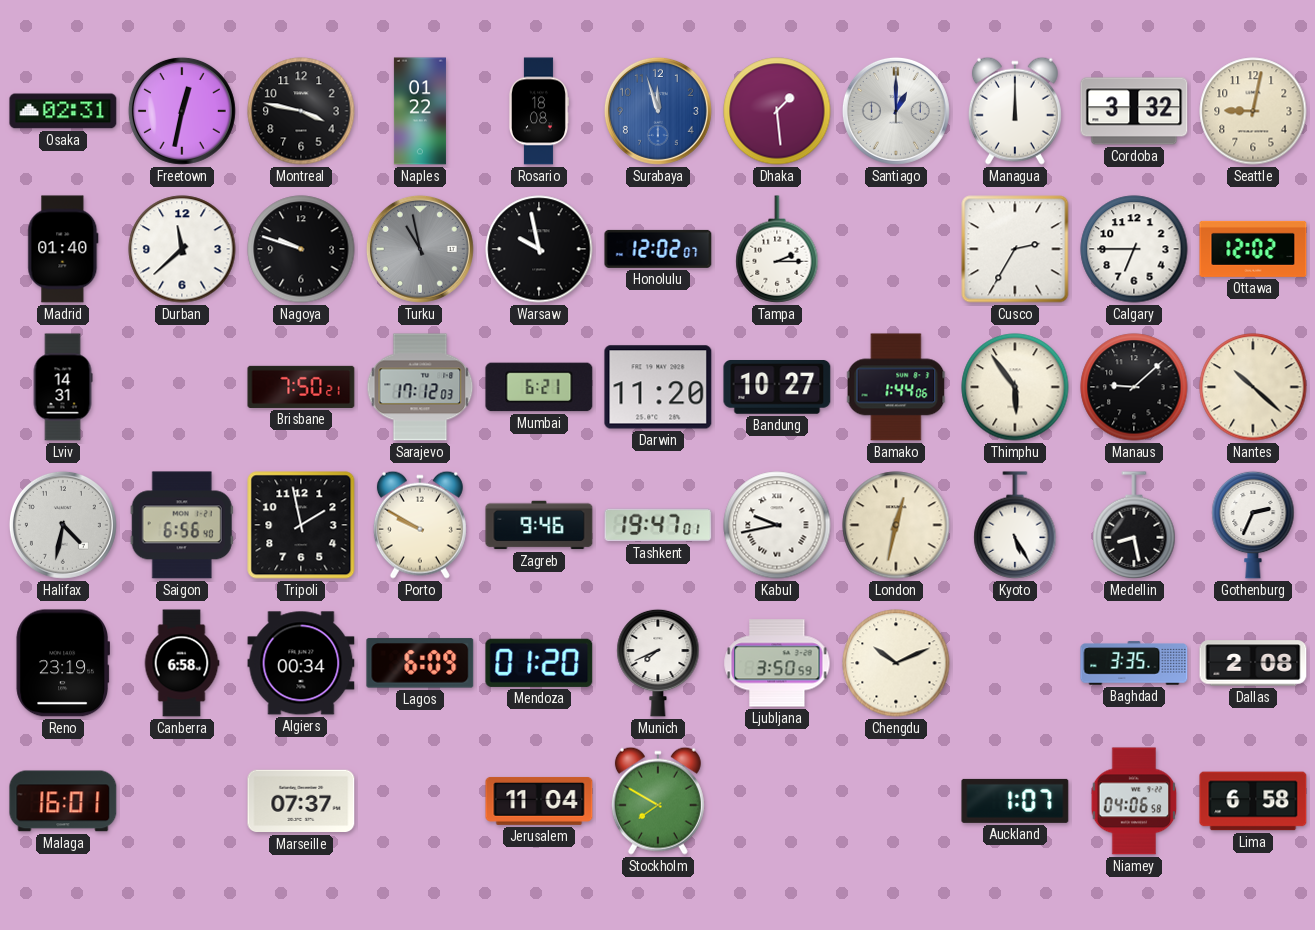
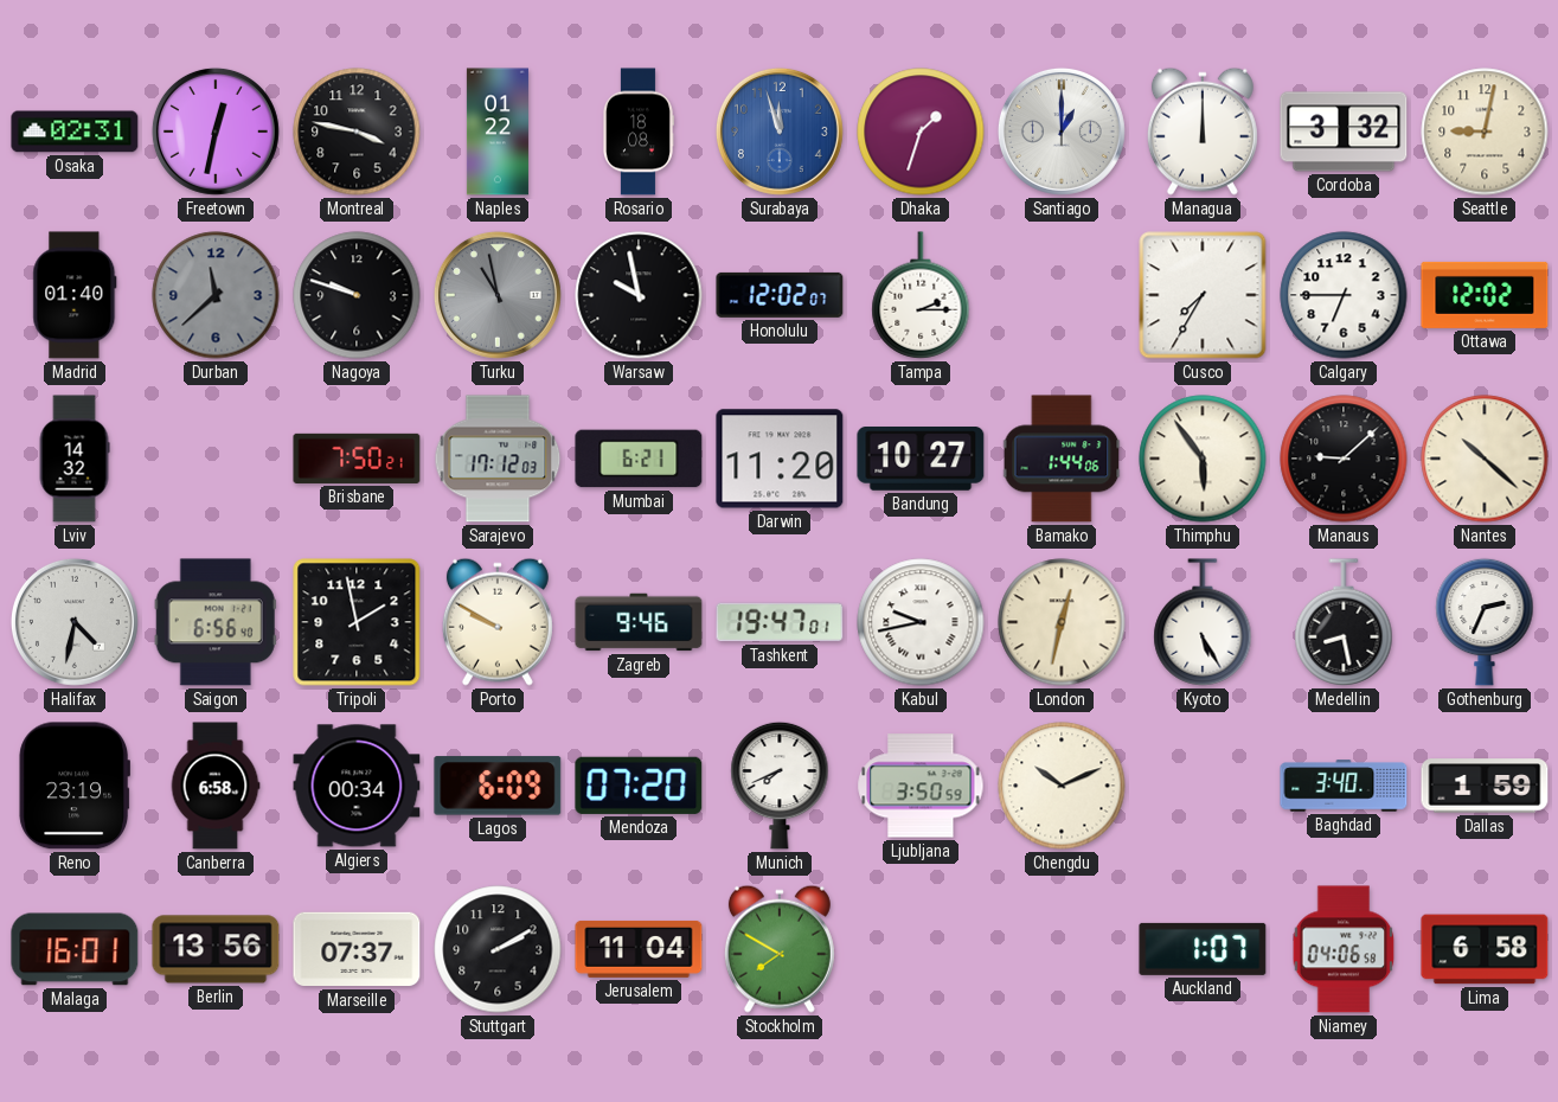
Dhaka: 1:29 -> 1:33
Durban dial: white -> grey
Cusco: 2:35 -> 7:35
Lviv: 14:31 -> 14:32
Mendoza: 01:20 -> 07:20
Baghdad: 3:35 -> 3:40
Dallas: 2:08 -> 1:59
Berlin: none -> 13:56
Stuttgart: none -> 2:10
